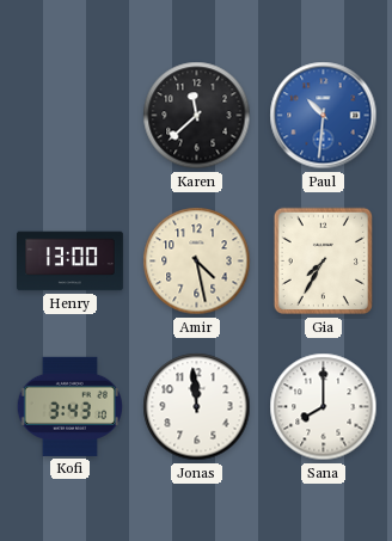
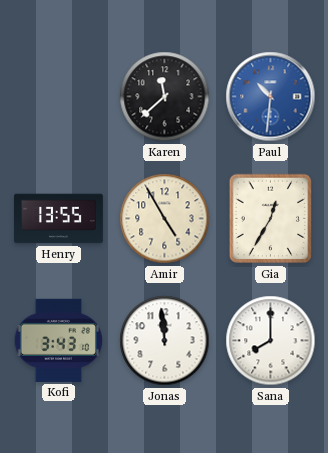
Henry: 13:00 -> 13:55
Amir: 4:28 -> 4:55
Gia: 7:35 -> 12:35
